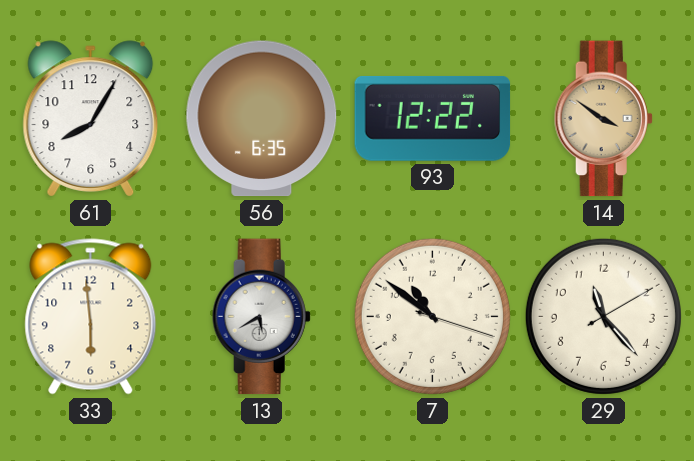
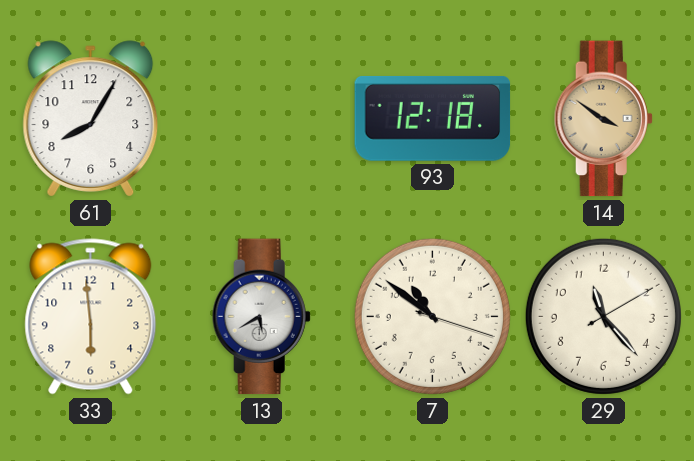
56: 6:35 -> none
93: 12:22 -> 12:18
